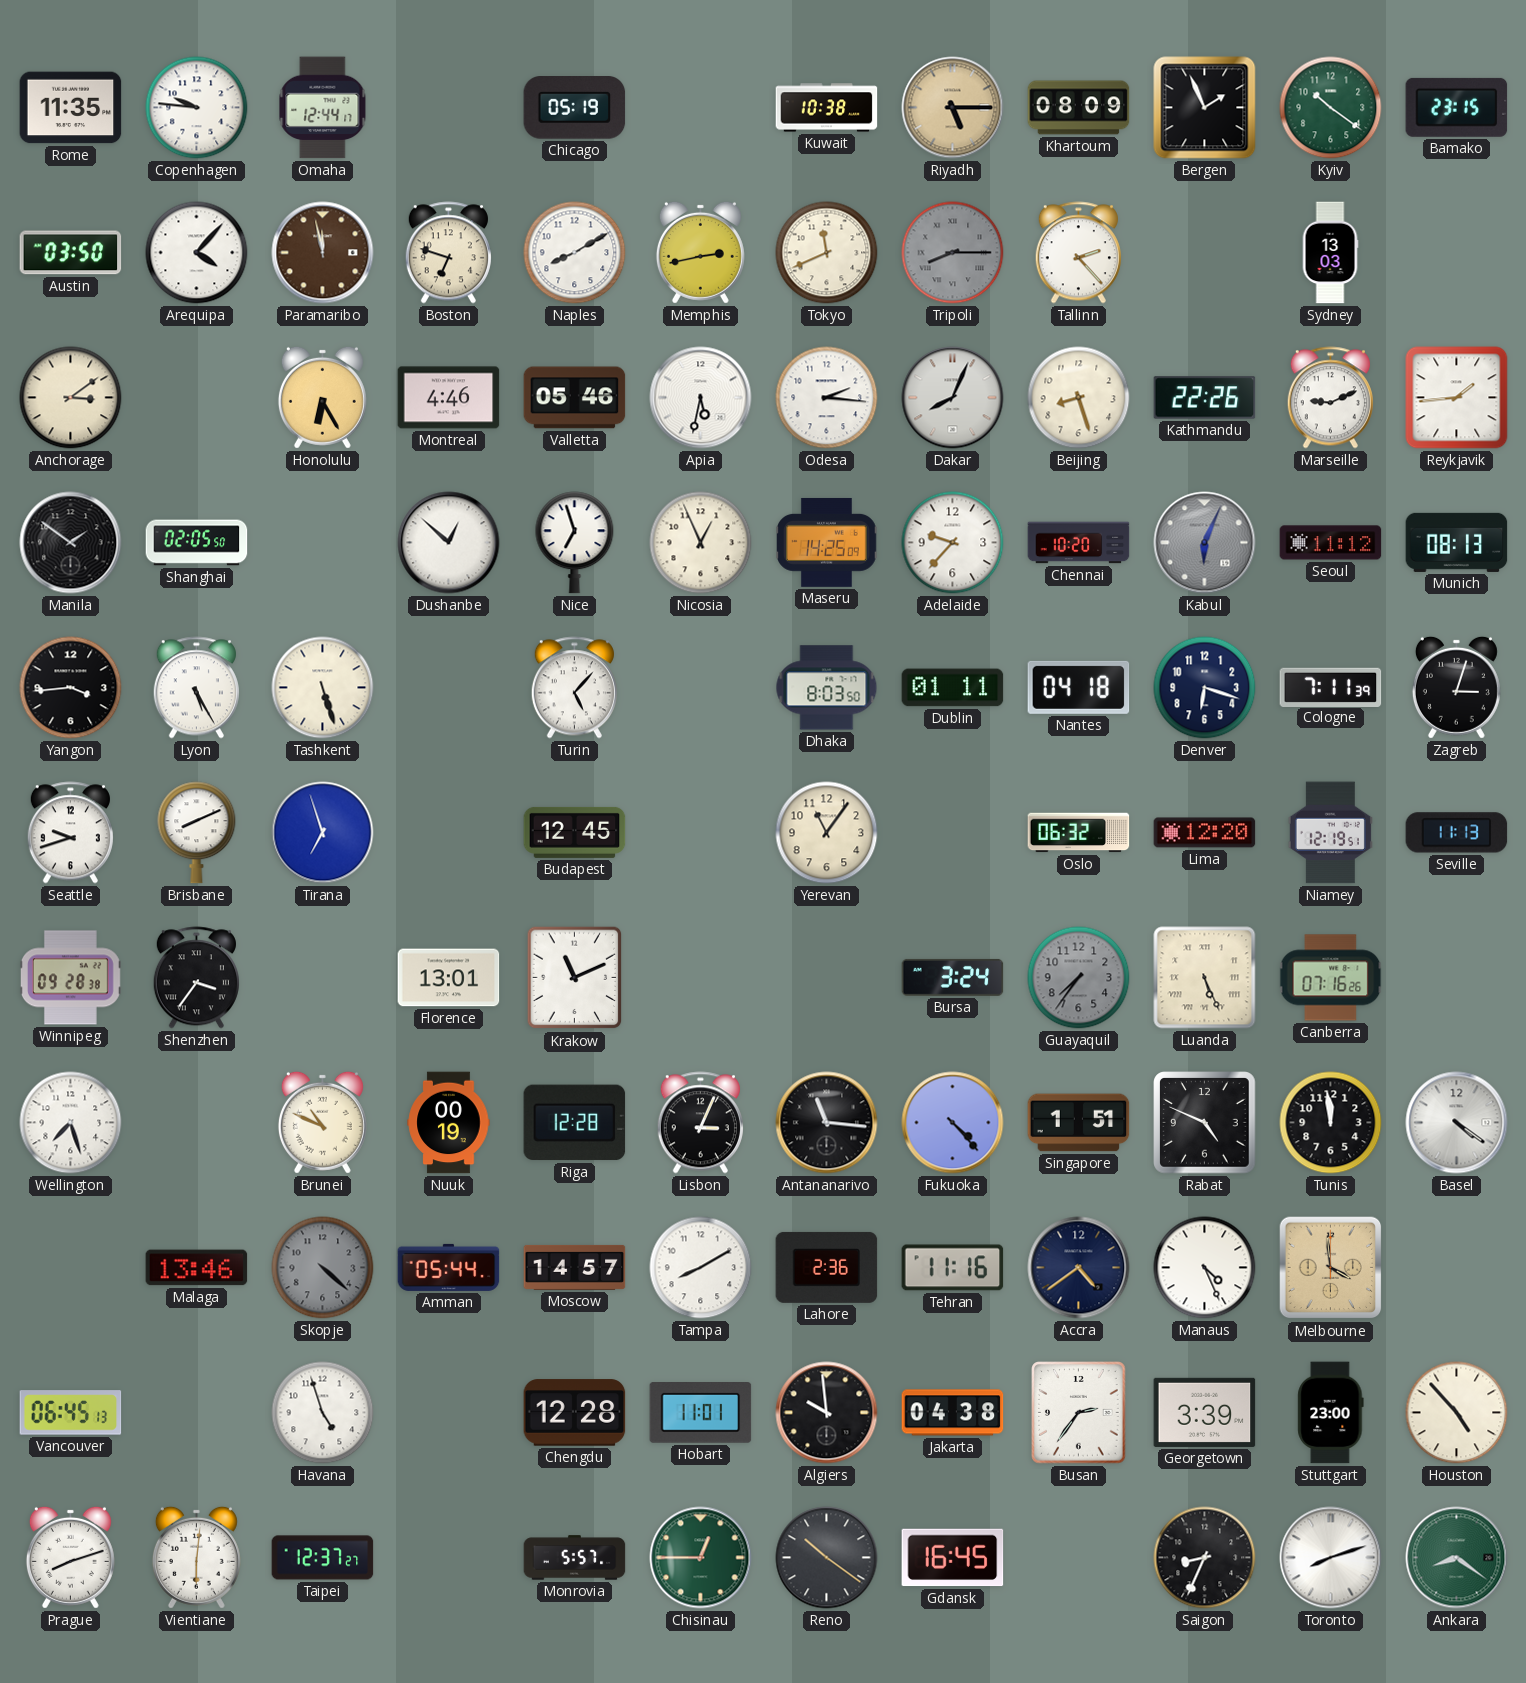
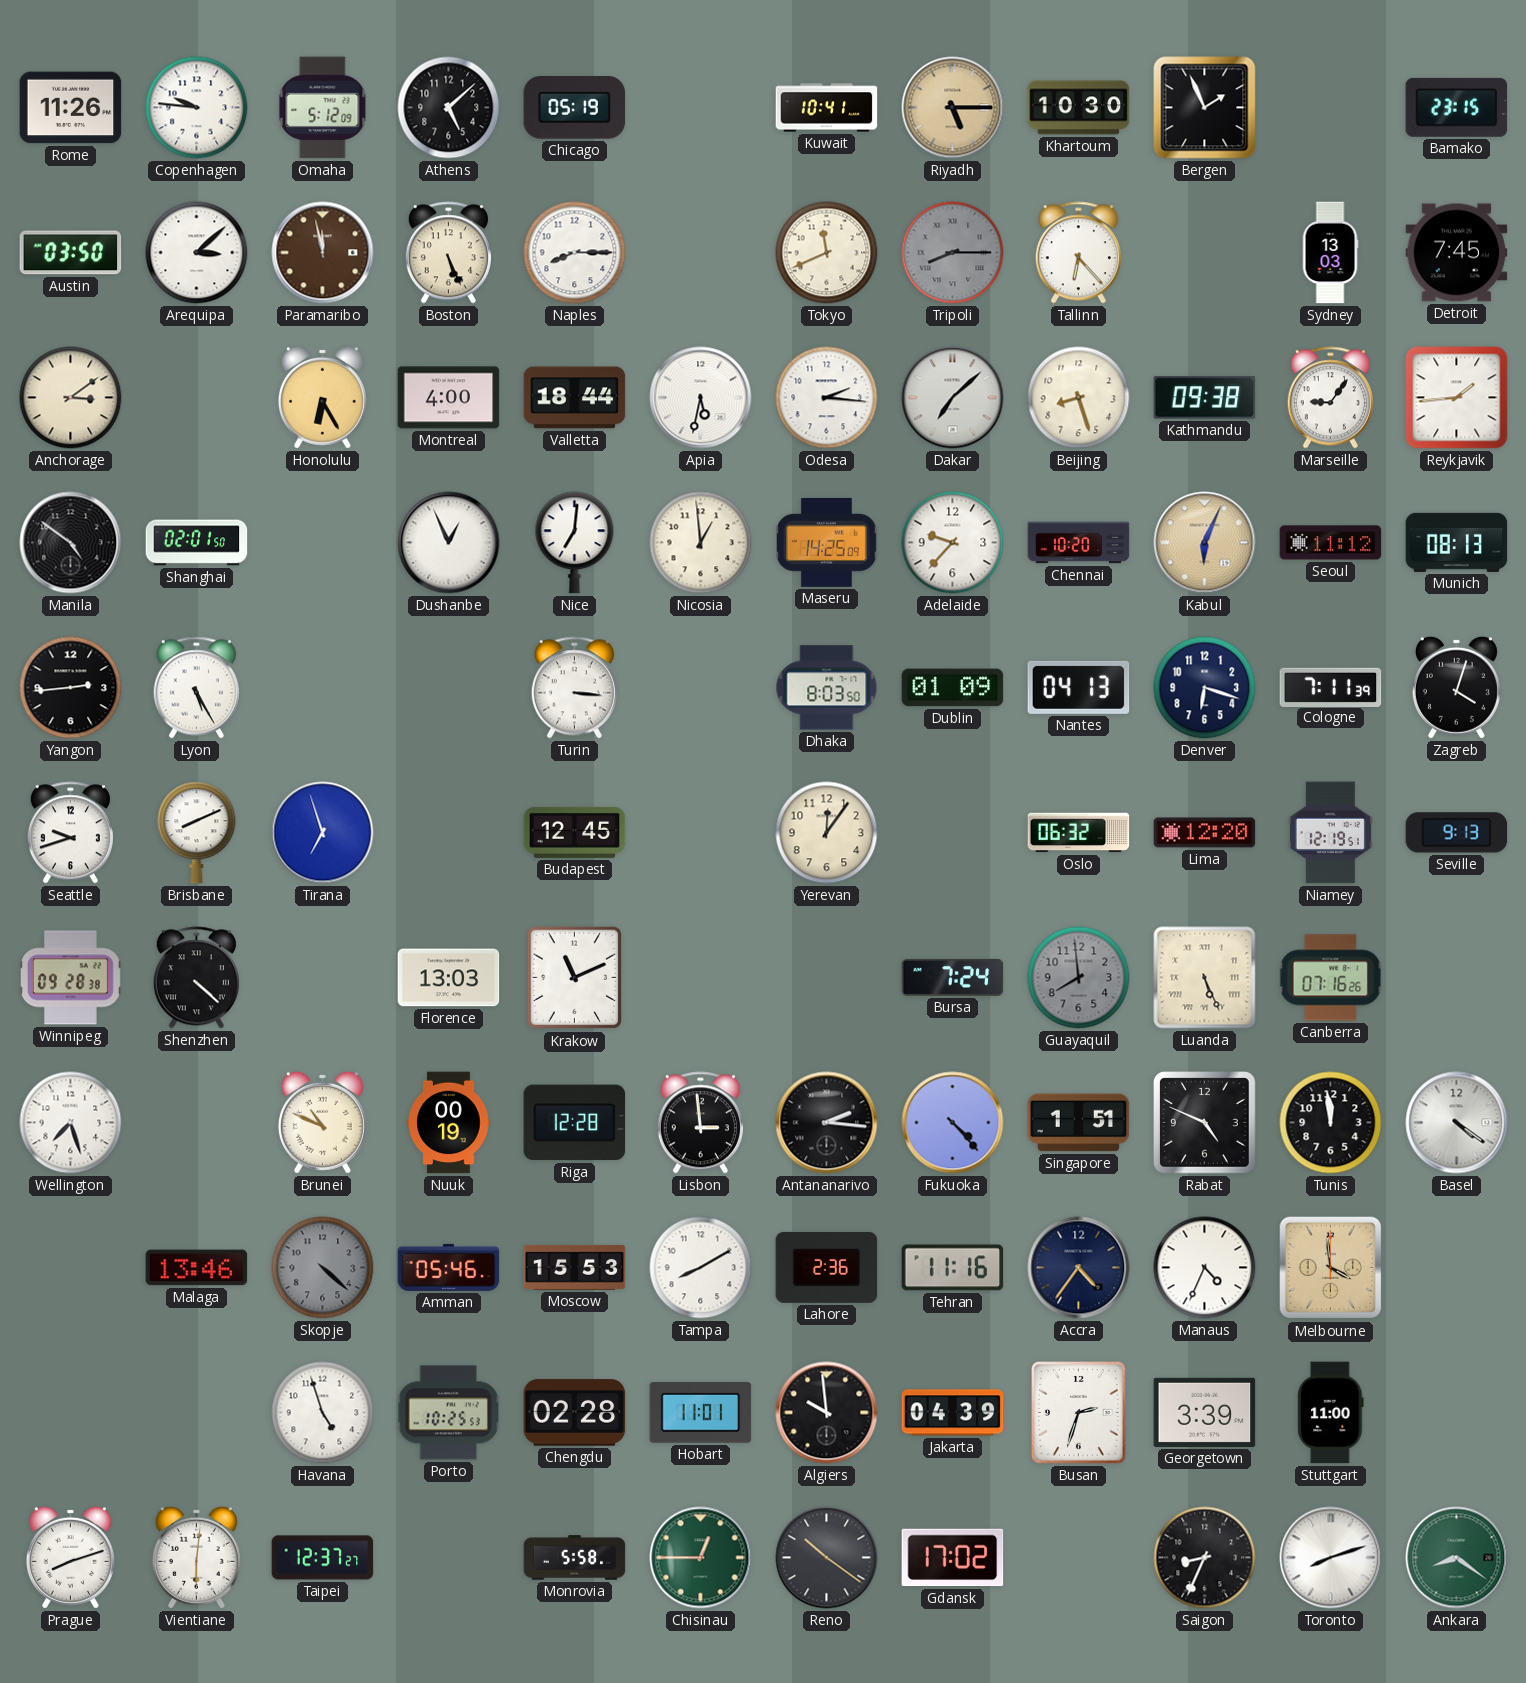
Rome: 11:35 -> 11:26
Omaha: 12:44 -> 5:12
Athens: none -> 5:08
Kuwait: 10:38 -> 10:41
Khartoum: 08:09 -> 10:30
Kyiv: 10:21 -> none
Arequipa: 4:07 -> 3:08
Boston: 6:48 -> 5:26
Naples: 8:10 -> 8:15
Memphis: 2:43 -> none
Tallinn: 2:23 -> 6:23
Detroit: none -> 7:45
Montreal: 4:46 -> 4:00
Valletta: 05:46 -> 18:44
Dakar: 8:04 -> 7:08
Kathmandu: 22:26 -> 09:38
Marseille: 9:11 -> 9:06
Manila: 1:51 -> 4:51
Shanghai: 02:05 -> 02:01
Dushanbe: 12:52 -> 12:56
Nice: 6:57 -> 7:01
Nicosia: 12:56 -> 12:59
Kabul dial: grey -> champagne
Yangon: 3:44 -> 2:44
Tashkent: 5:27 -> none
Turin: 5:07 -> 3:16
Dublin: 01:11 -> 01:09
Nantes: 04:18 -> 04:13
Zagreb: 3:03 -> 4:03
Yerevan: 11:06 -> 12:06
Seville: 11:13 -> 9:13
Shenzhen: 3:36 -> 4:22
Florence: 13:01 -> 13:03
Bursa: 3:24 -> 7:24
Guayaquil: 7:36 -> 7:59
Lisbon: 3:04 -> 2:59
Antananarivo: 11:16 -> 2:16
Amman: 05:44 -> 05:46
Moscow: 14:57 -> 15:53
Accra: 4:39 -> 4:36
Manaus: 4:26 -> 4:34
Vancouver: 06:45 -> none
Porto: none -> 10:25
Chengdu: 12:28 -> 02:28
Jakarta: 04:38 -> 04:39
Busan: 2:36 -> 2:33
Stuttgart: 23:00 -> 11:00
Houston: 4:53 -> none
Monrovia: 5:57 -> 5:58
Gdansk: 16:45 -> 17:02
